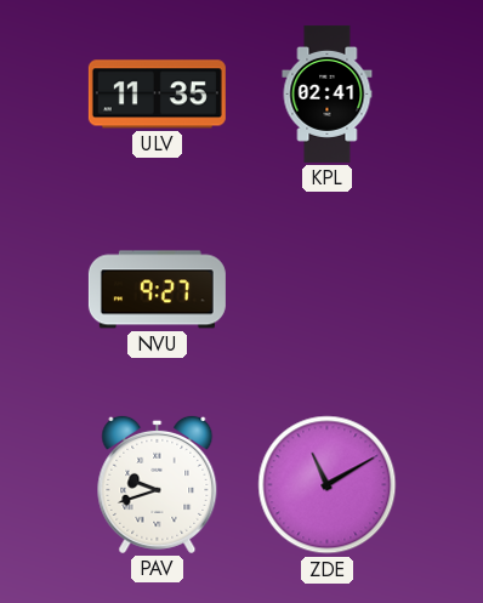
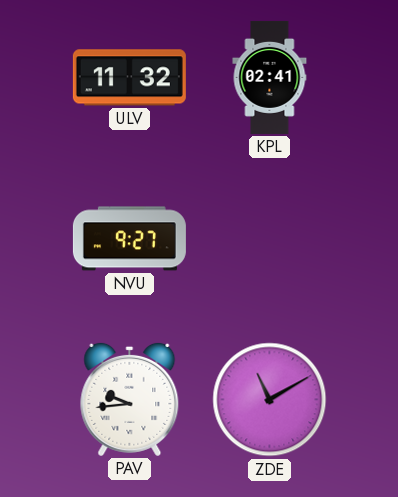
ULV: 11:35 -> 11:32
PAV: 9:42 -> 9:44
